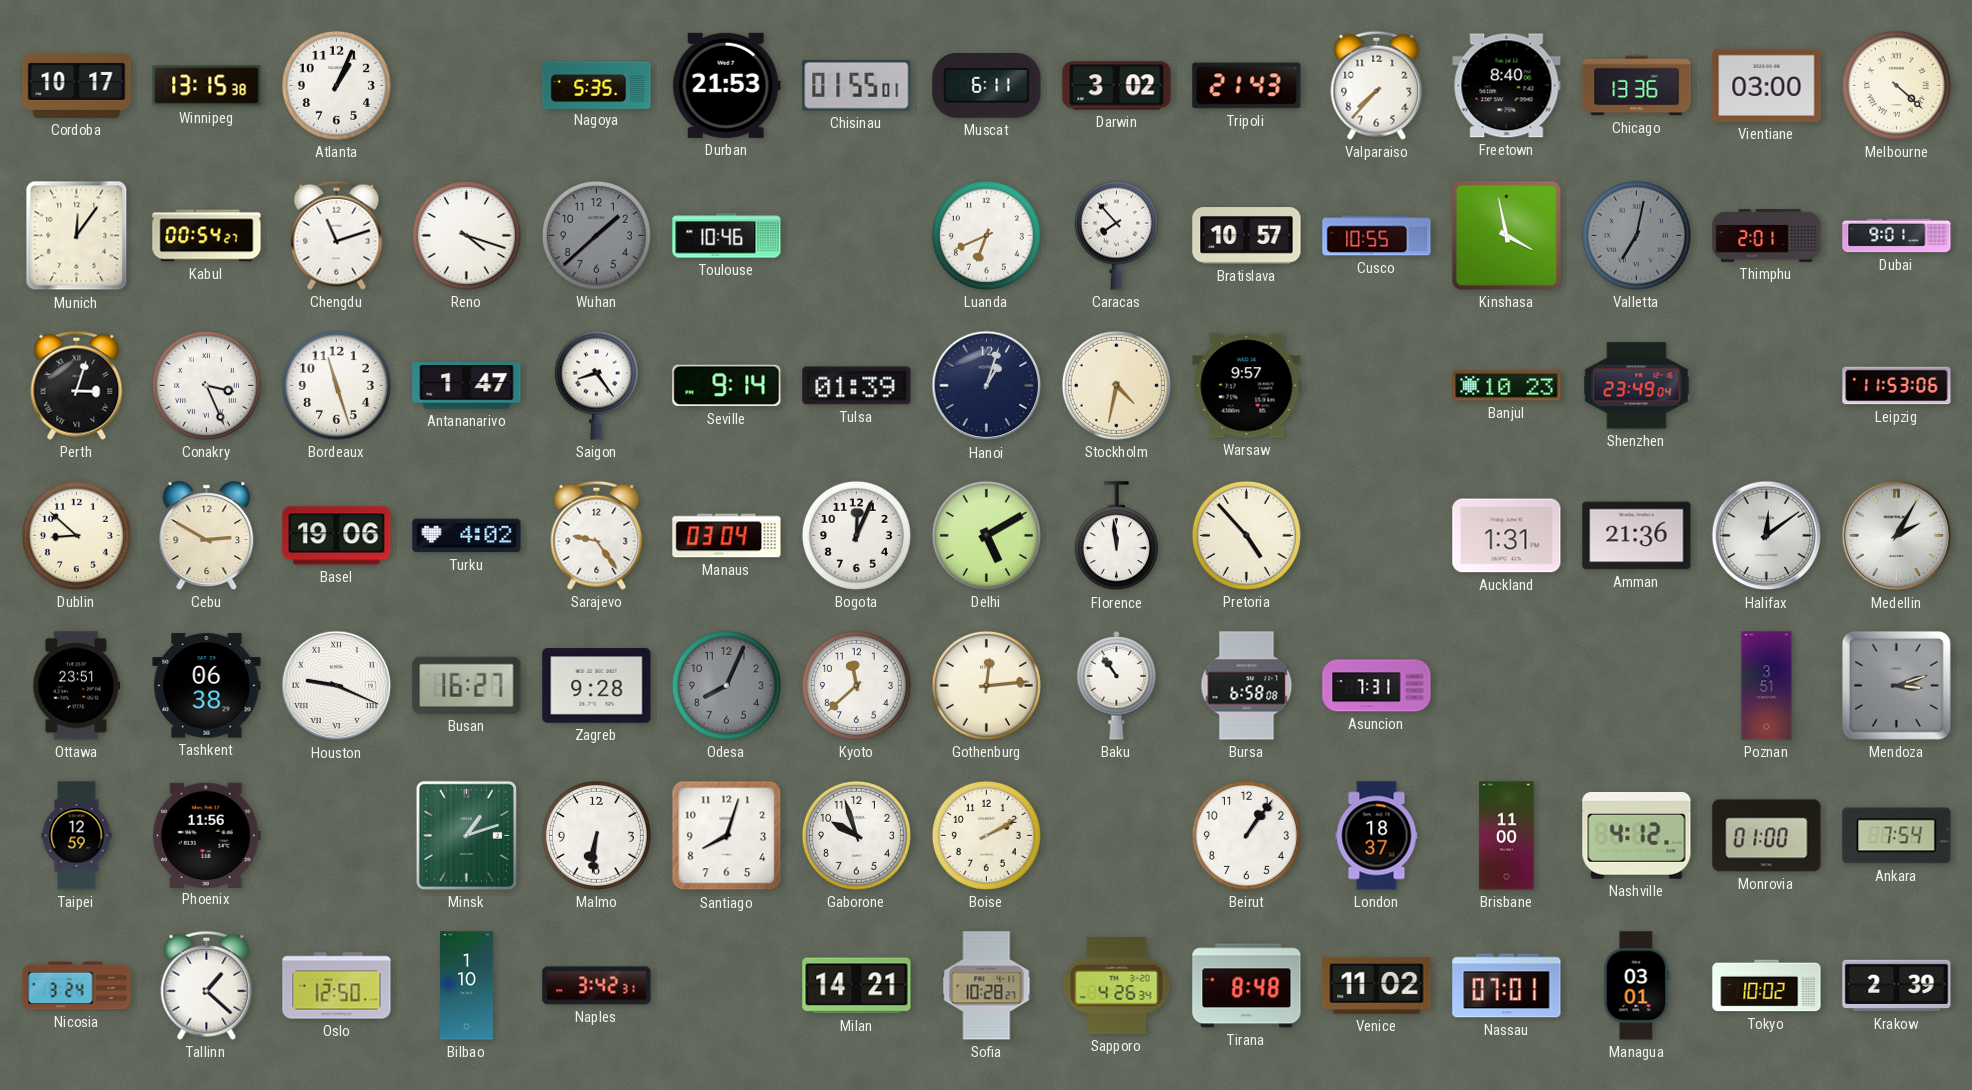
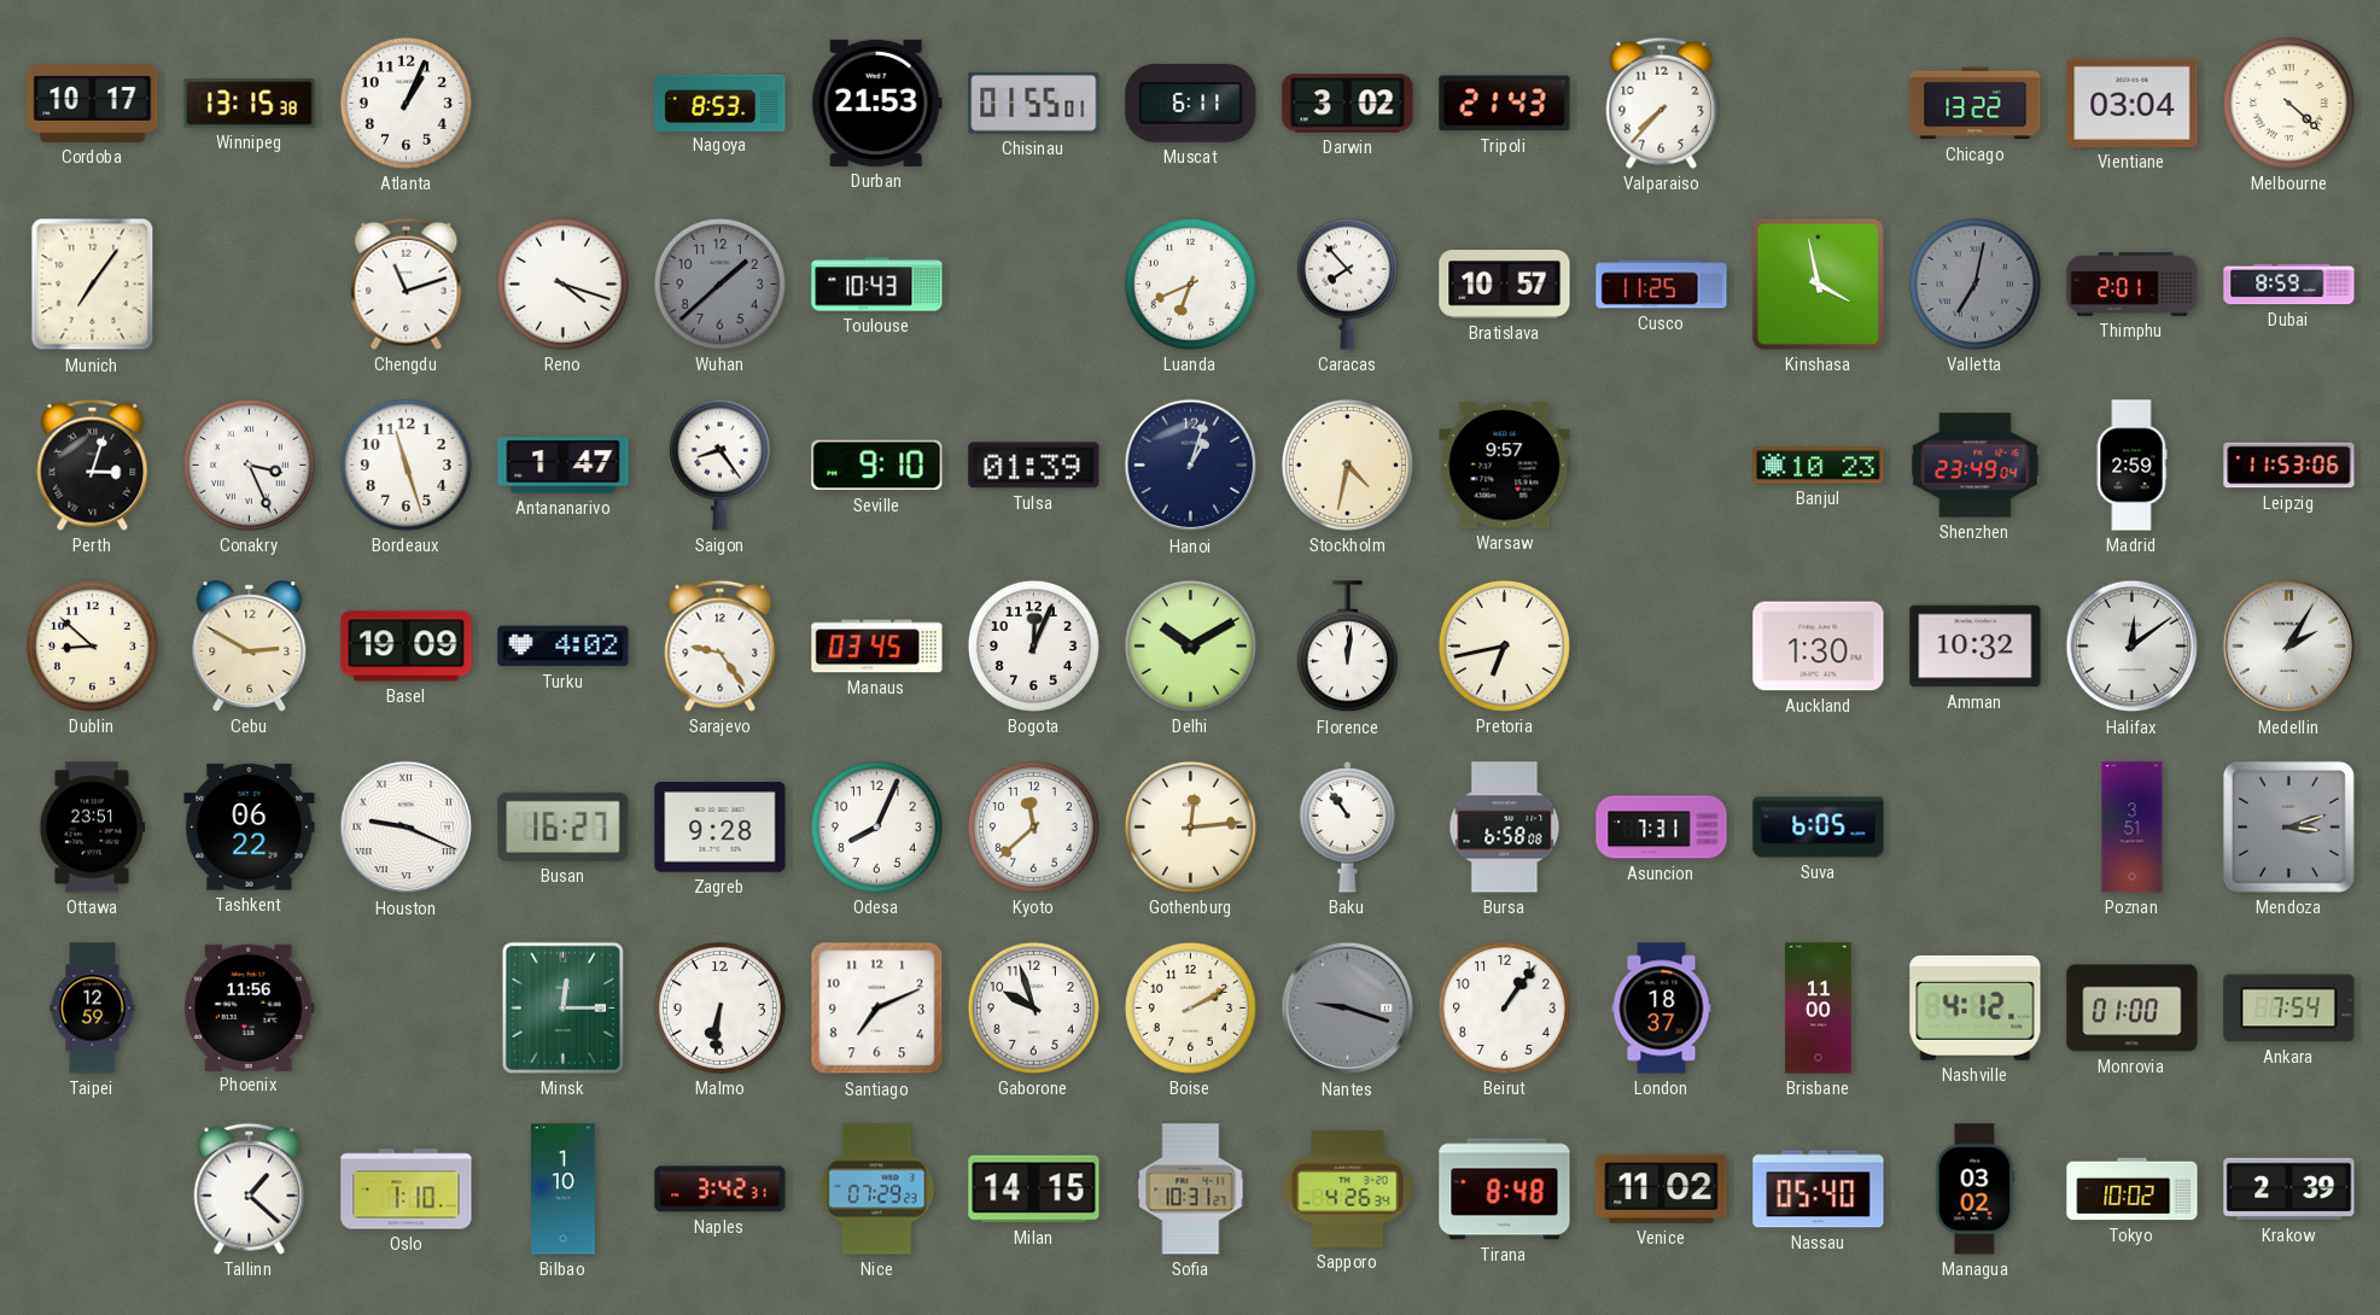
Nagoya: 5:35 -> 8:53
Freetown: 8:40 -> none
Chicago: 13:36 -> 13:22
Vientiane: 03:00 -> 03:04
Munich: 12:06 -> 7:06
Kabul: 00:54 -> none
Toulouse: 10:46 -> 10:43
Cusco: 10:55 -> 11:25
Dubai: 9:01 -> 8:59
Seville: 9:14 -> 9:10
Madrid: none -> 2:59
Basel: 19:06 -> 19:09
Manaus: 03:04 -> 03:45
Delhi: 5:10 -> 10:10
Florence: 11:59 -> 12:01
Pretoria: 4:53 -> 6:43
Auckland: 1:31 -> 1:30
Amman: 21:36 -> 10:32
Tashkent: 06:38 -> 06:22
Odesa dial: grey -> white
Suva: none -> 6:05
Minsk: 1:12 -> 12:15
Santiago: 8:03 -> 7:11
Nantes: none -> 9:18
Nicosia: 3:24 -> none
Oslo: 12:50 -> 1:10
Nice: none -> 07:29
Milan: 14:21 -> 14:15
Sofia: 10:28 -> 10:31
Nassau: 07:01 -> 05:40
Managua: 03:01 -> 03:02
